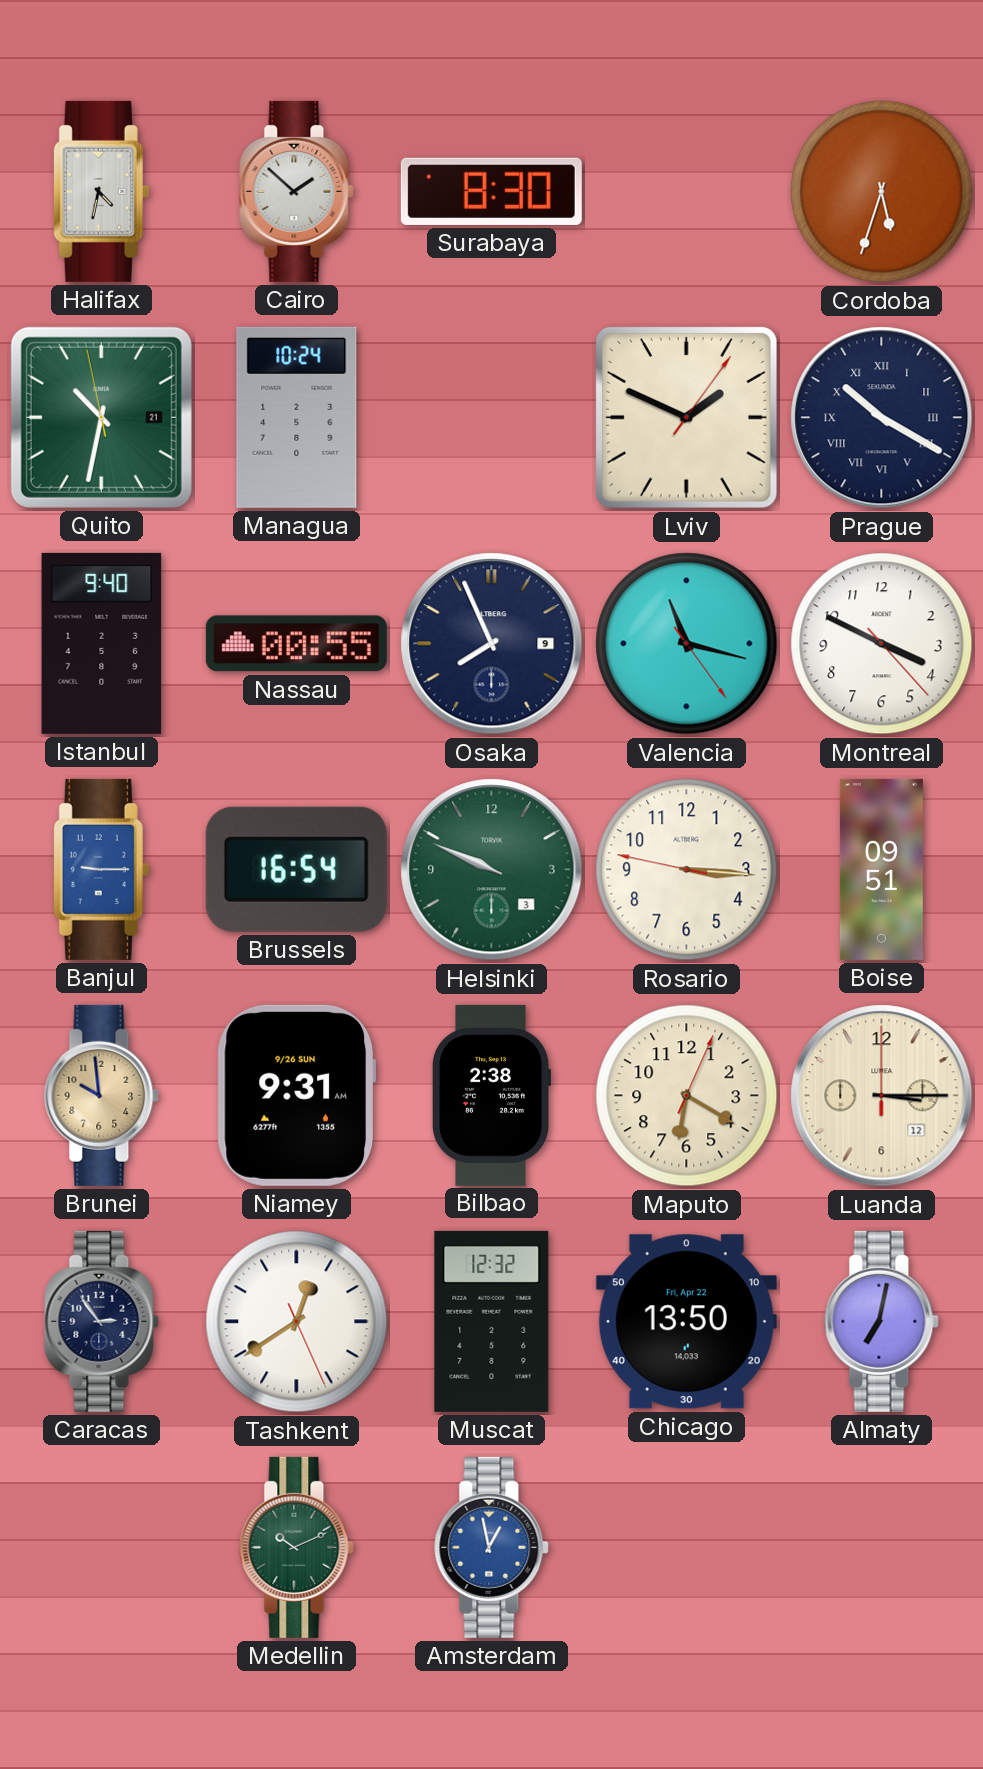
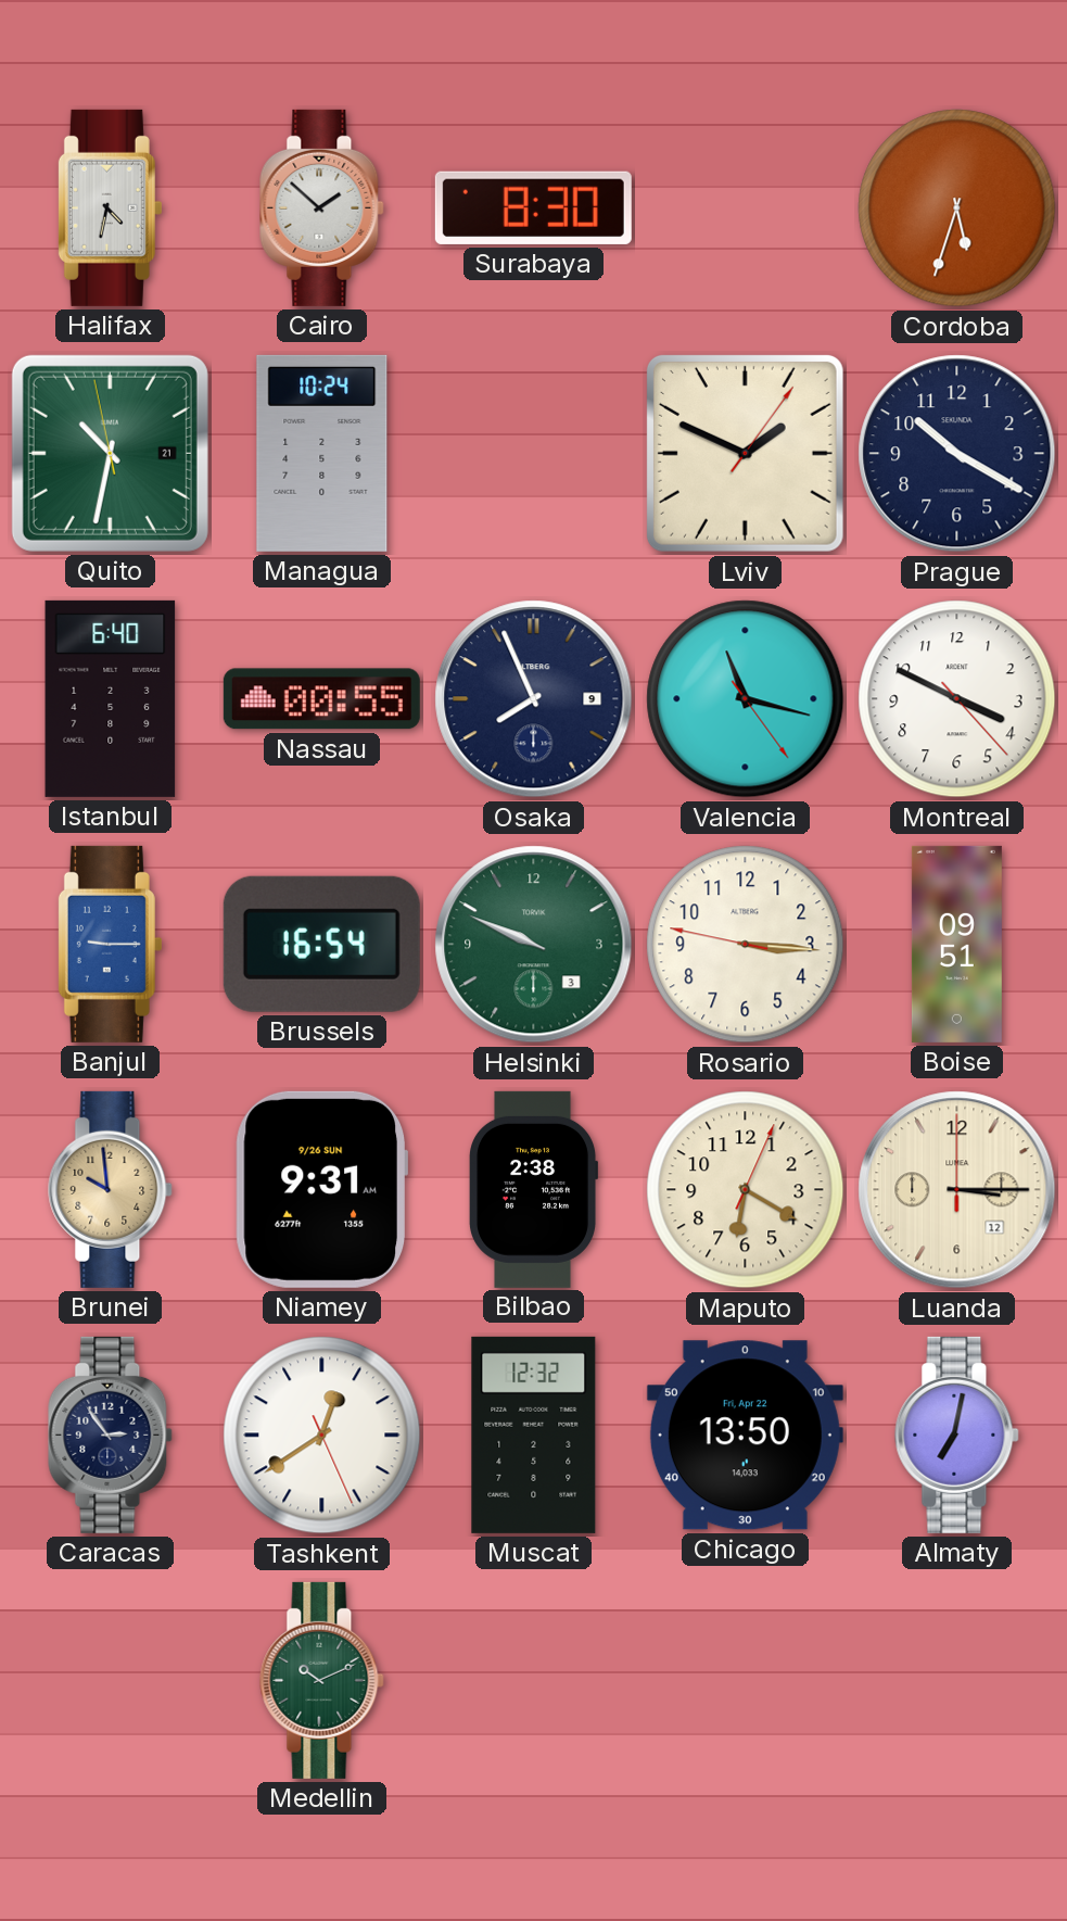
Prague numerals: Roman -> Arabic
Istanbul: 9:40 -> 6:40
Amsterdam: 12:58 -> none
